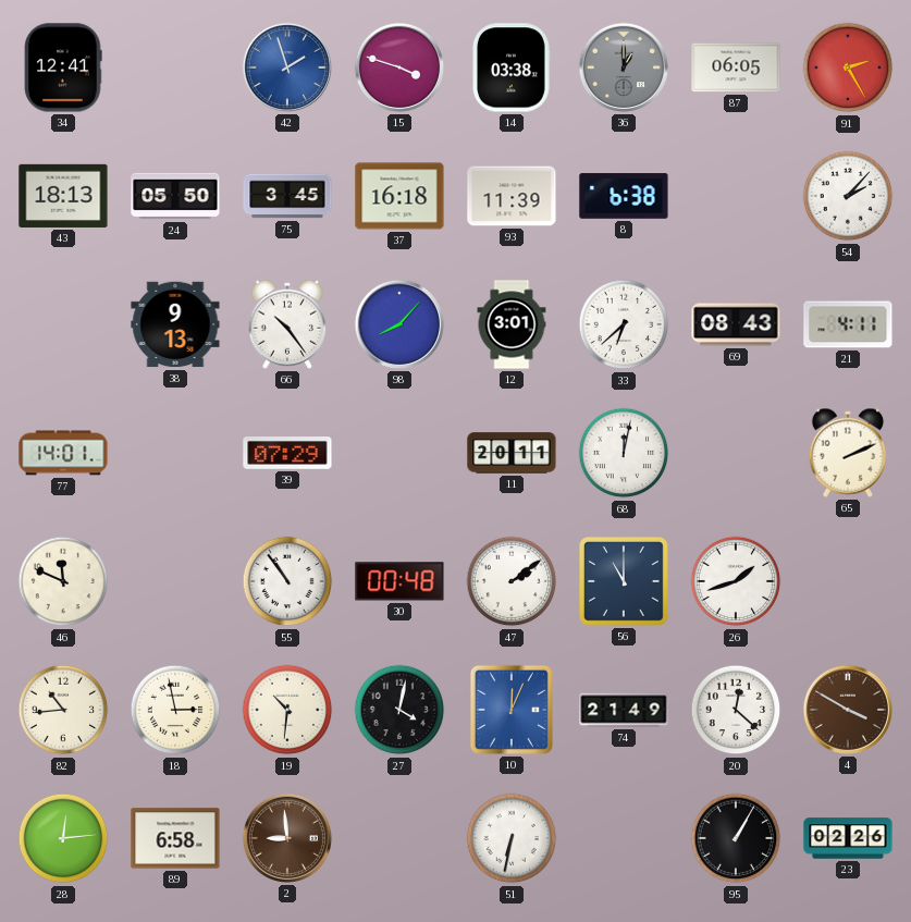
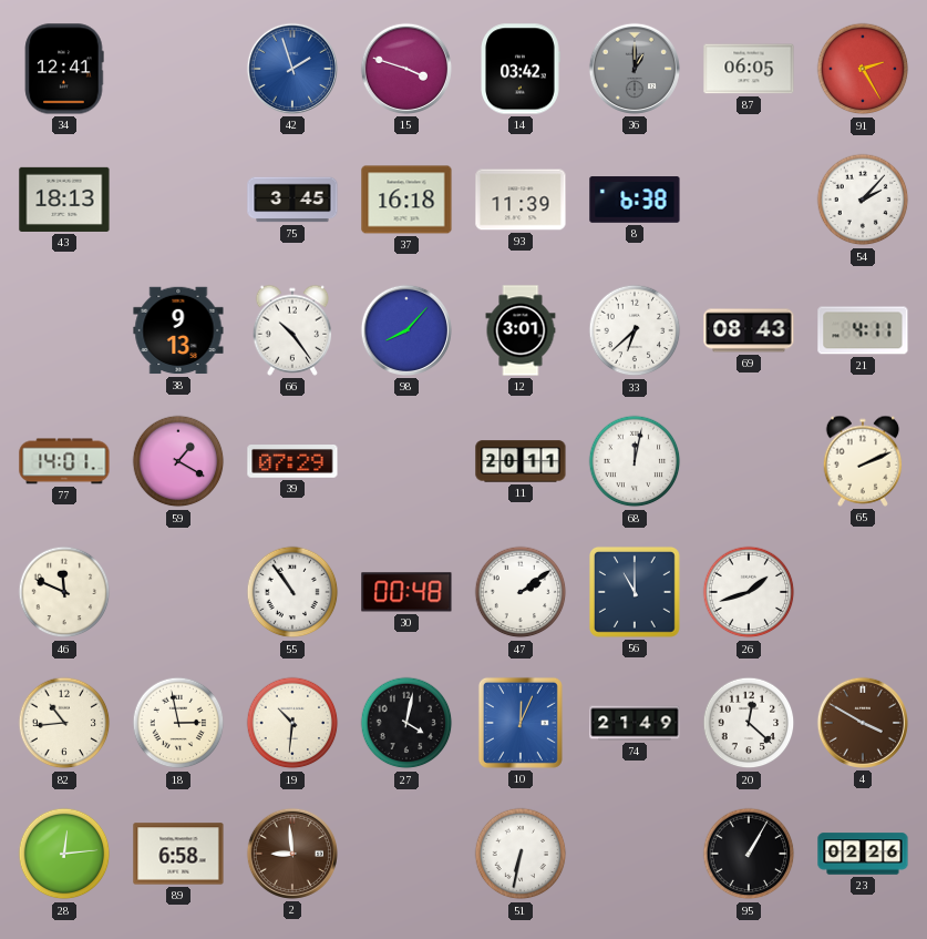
14: 03:38 -> 03:42
24: 05:50 -> none
59: none -> 1:20
